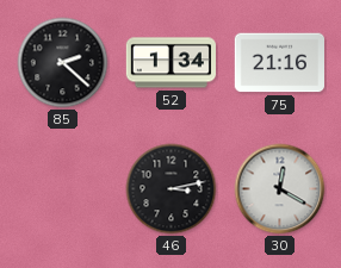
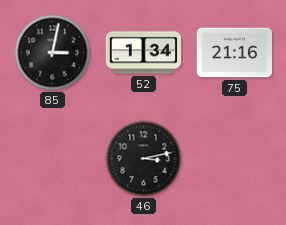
85: 2:22 -> 3:02
30: 12:20 -> none
